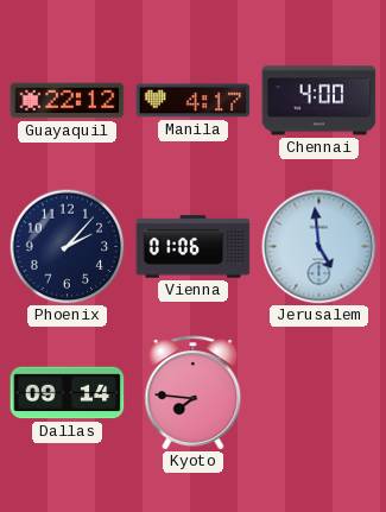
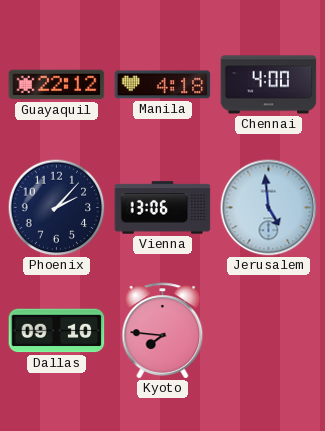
Manila: 4:17 -> 4:18
Vienna: 01:06 -> 13:06
Dallas: 09:14 -> 09:10
